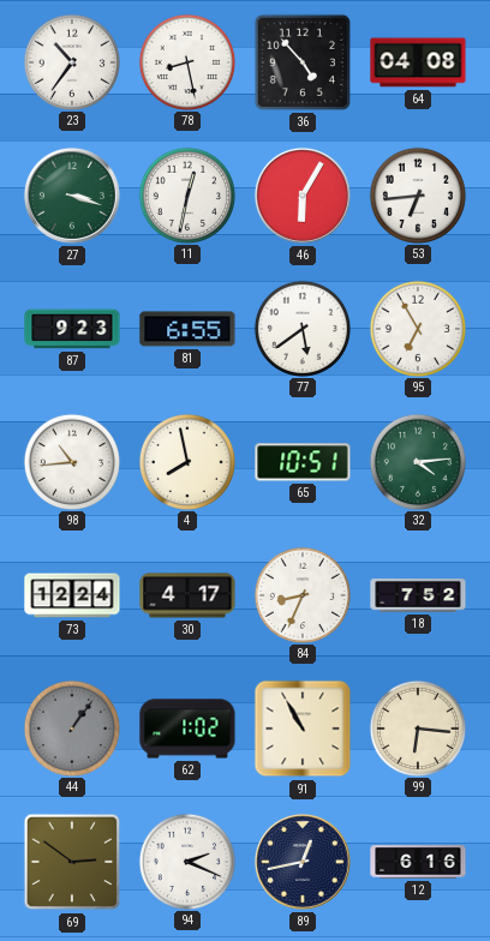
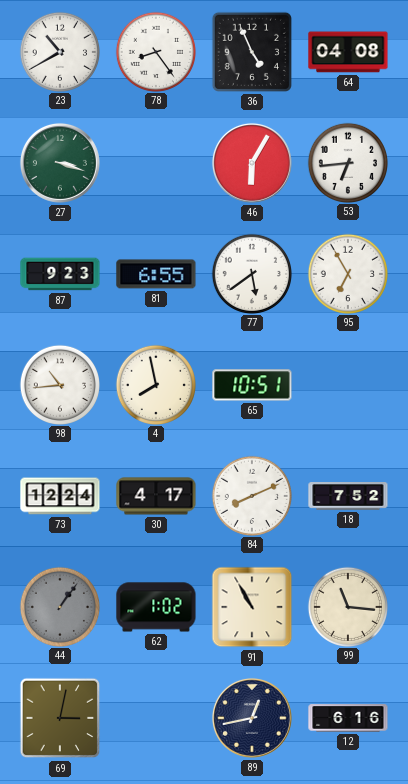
23: 10:36 -> 10:40
78: 8:28 -> 8:24
36: 4:53 -> 4:56
11: 12:32 -> none
32: 4:14 -> none
84: 8:34 -> 8:11
99: 6:16 -> 11:16
69: 2:51 -> 3:02
94: 2:19 -> none
